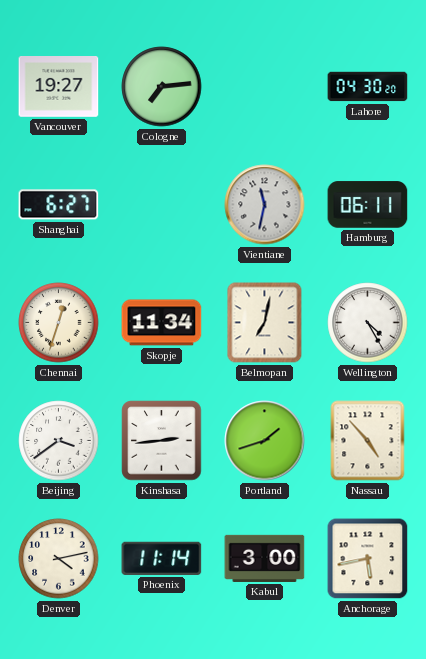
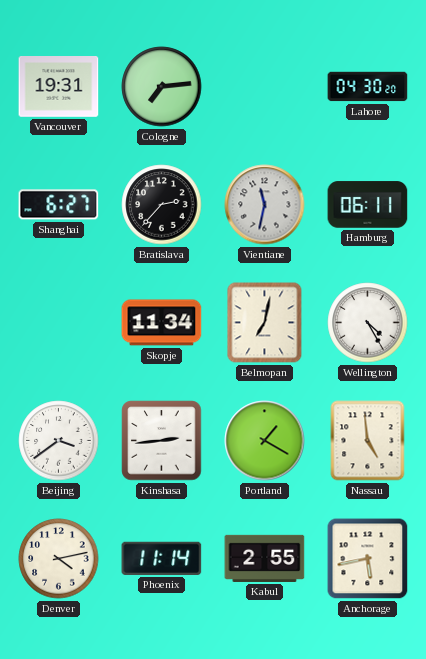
Vancouver: 19:27 -> 19:31
Bratislava: none -> 2:37
Chennai: 12:33 -> none
Portland: 1:42 -> 1:20
Nassau: 4:53 -> 4:59
Kabul: 3:00 -> 2:55
